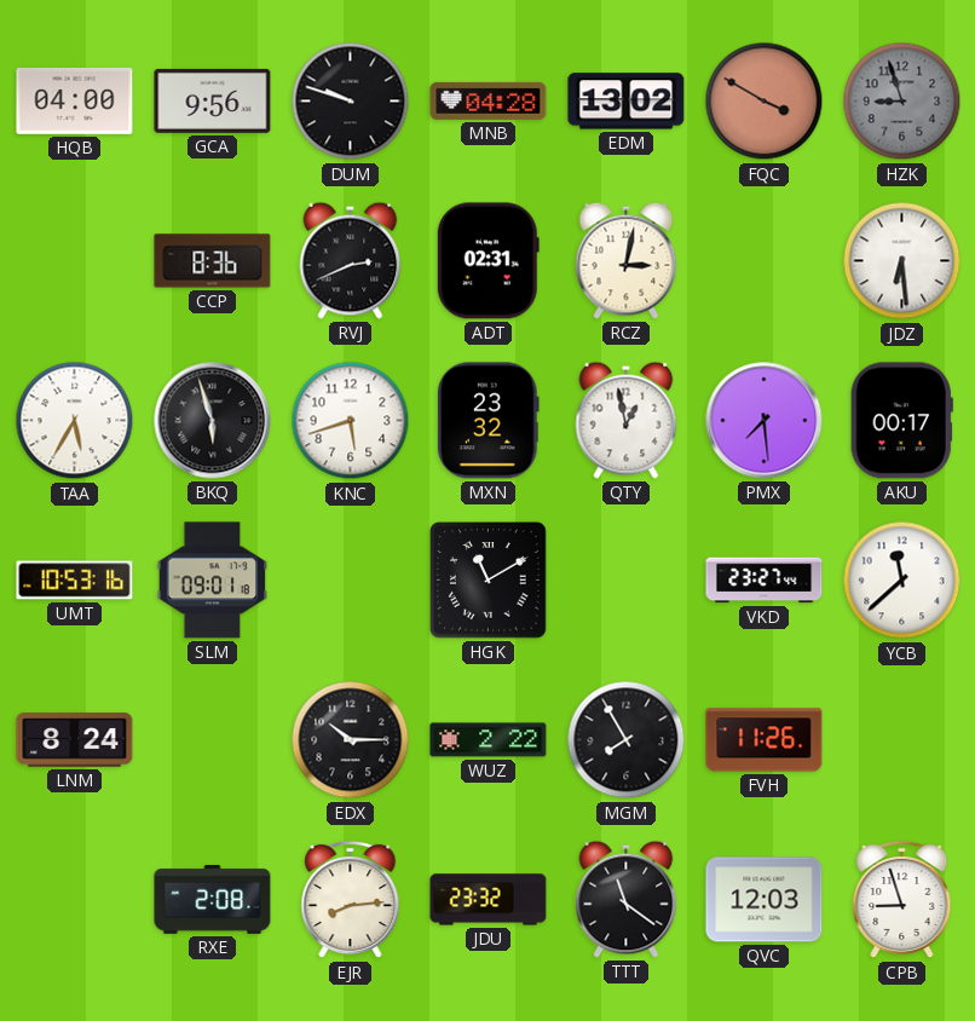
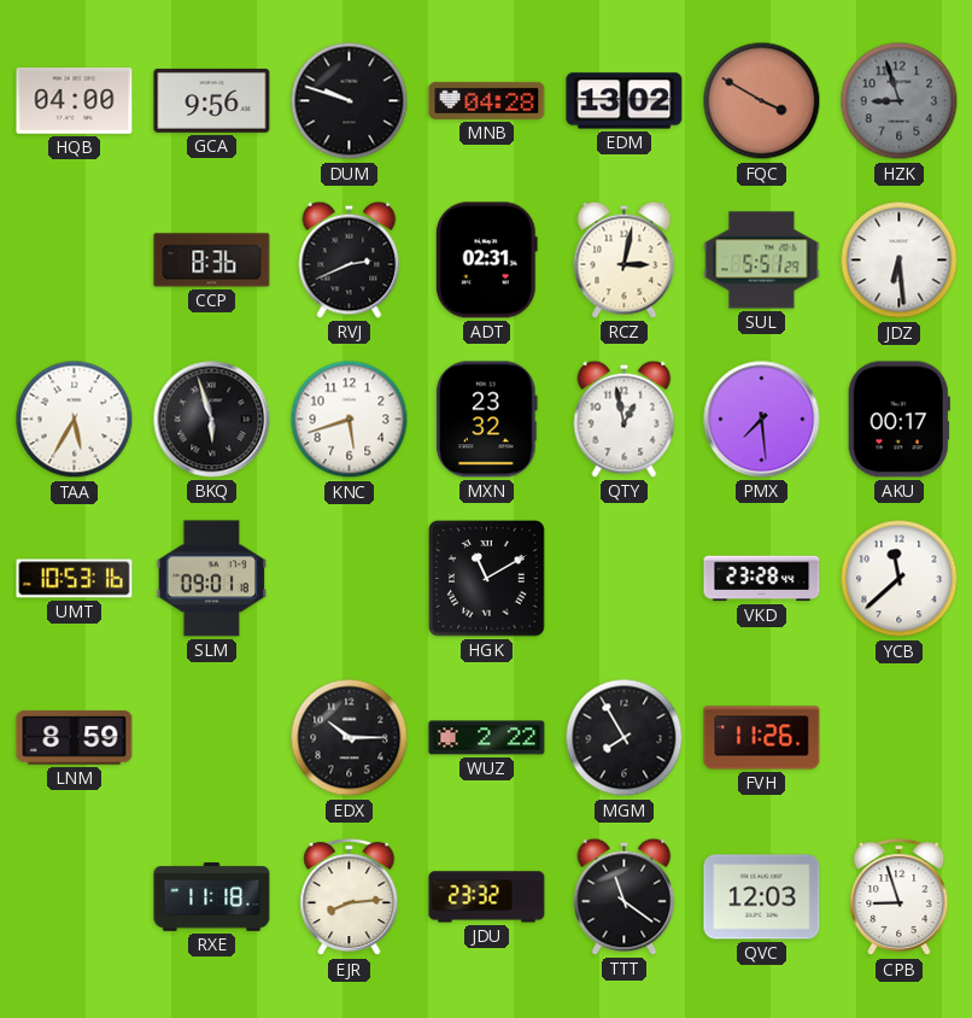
SUL: none -> 5:51
VKD: 23:27 -> 23:28
LNM: 8:24 -> 8:59
RXE: 2:08 -> 11:18
